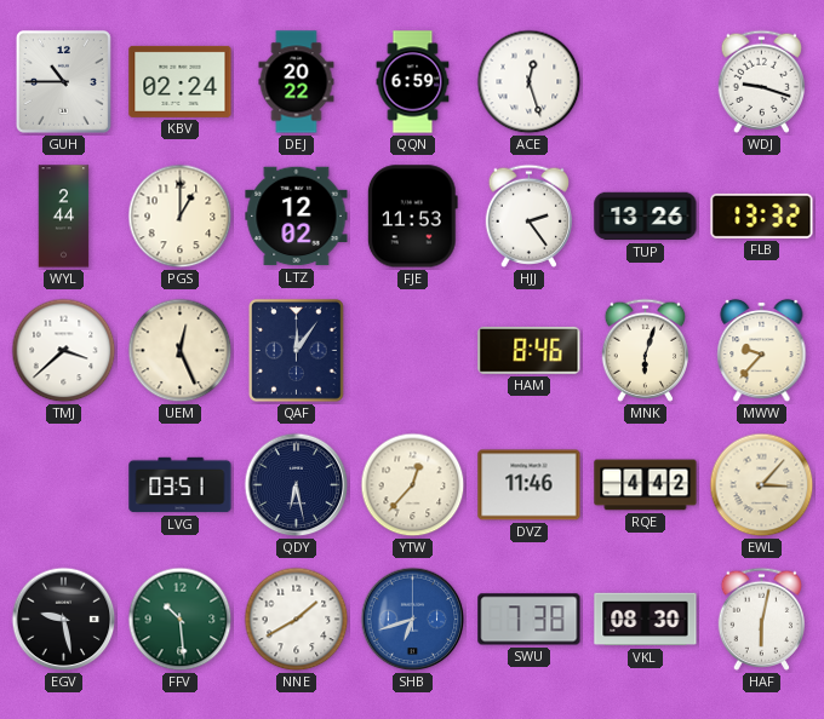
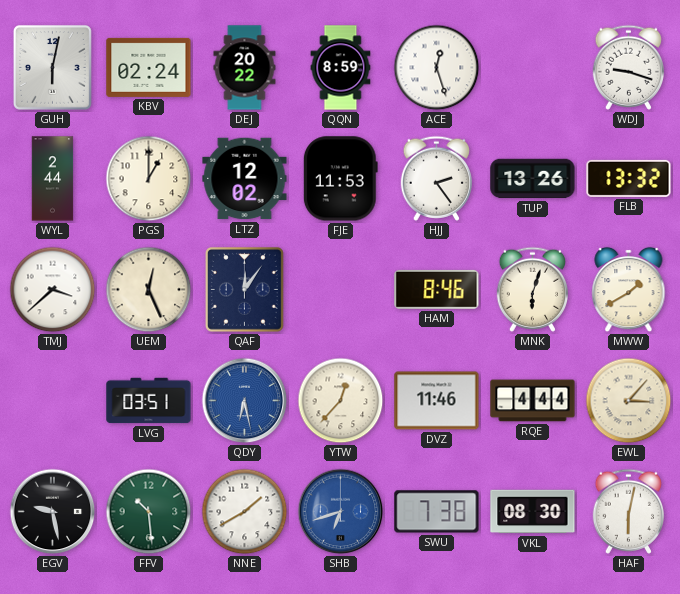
GUH: 10:45 -> 6:02
QQN: 6:59 -> 8:59
MWW: 9:37 -> 1:40
QDY dial: navy -> blue
RQE: 4:42 -> 4:44
